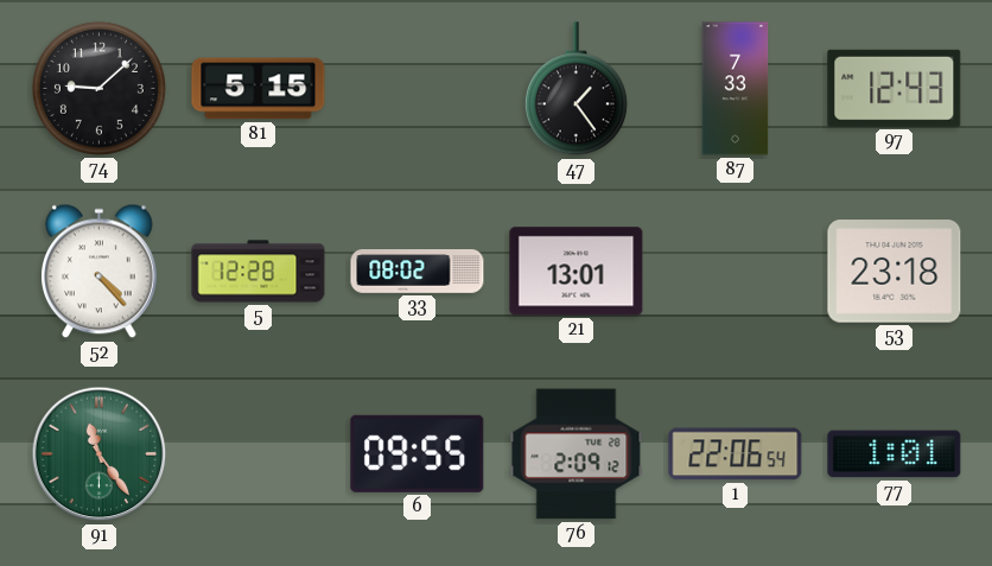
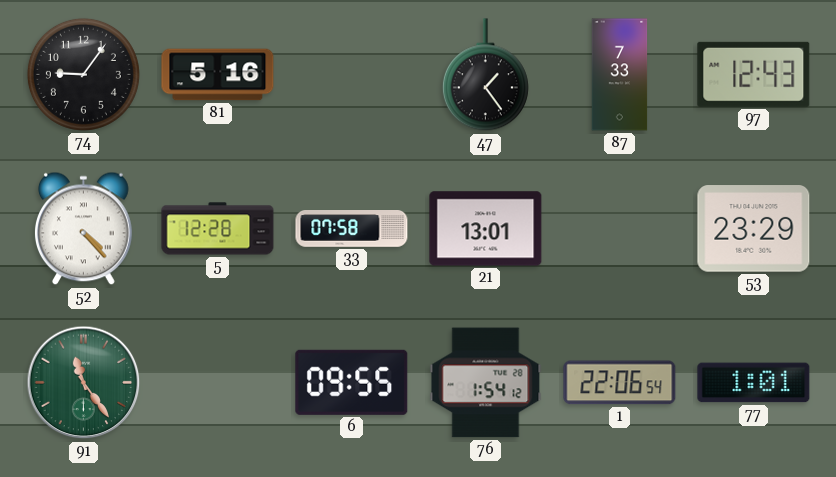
74: 9:08 -> 9:06
81: 5:15 -> 5:16
33: 08:02 -> 07:58
53: 23:18 -> 23:29
76: 2:09 -> 1:54
